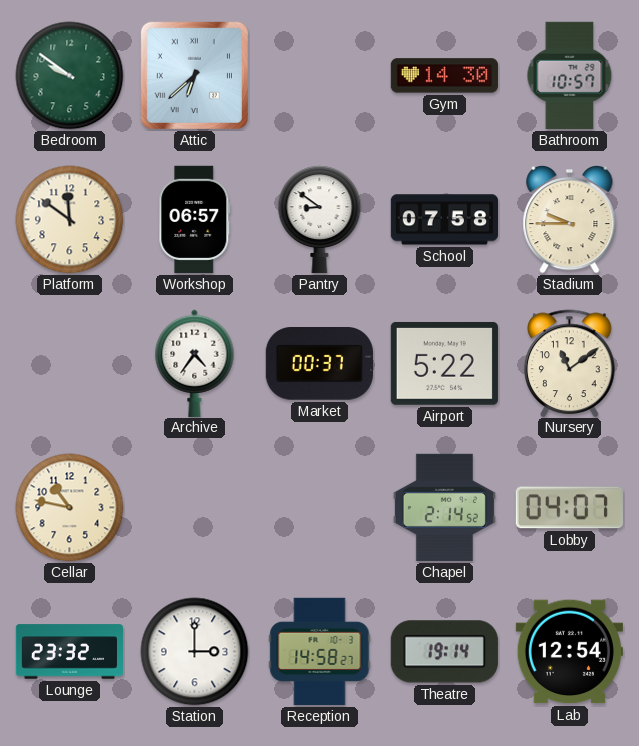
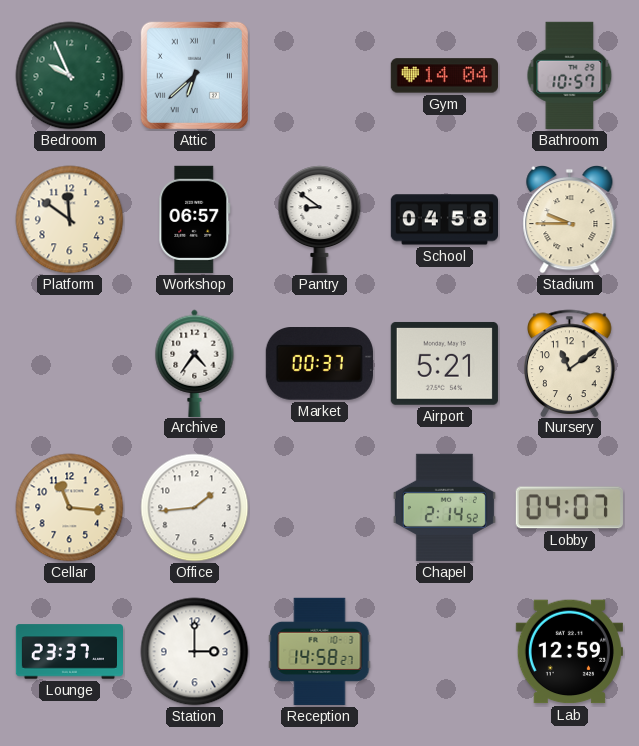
Bedroom: 9:51 -> 9:56
Gym: 14:30 -> 14:04
School: 07:58 -> 04:58
Airport: 5:22 -> 5:21
Cellar: 10:47 -> 11:16
Office: none -> 1:44
Lounge: 23:32 -> 23:37
Theatre: 19:14 -> none
Lab: 12:54 -> 12:59
